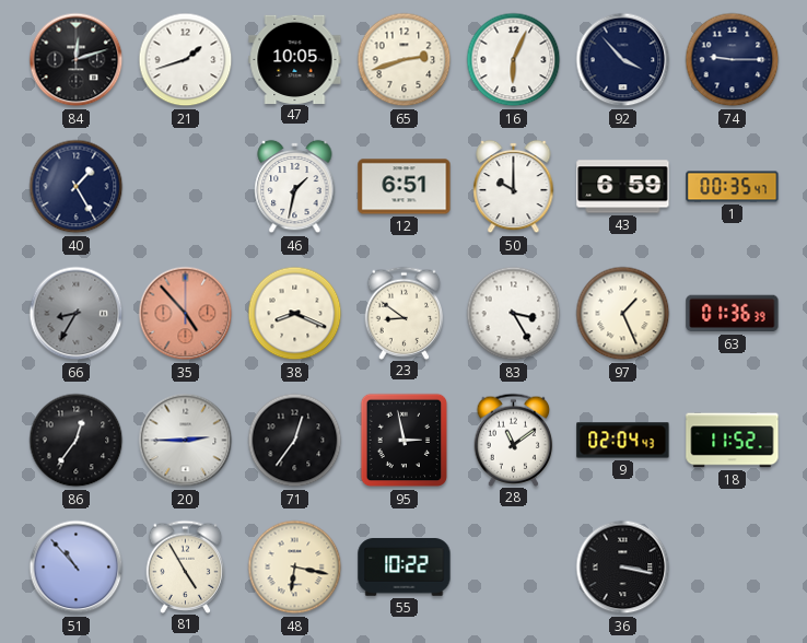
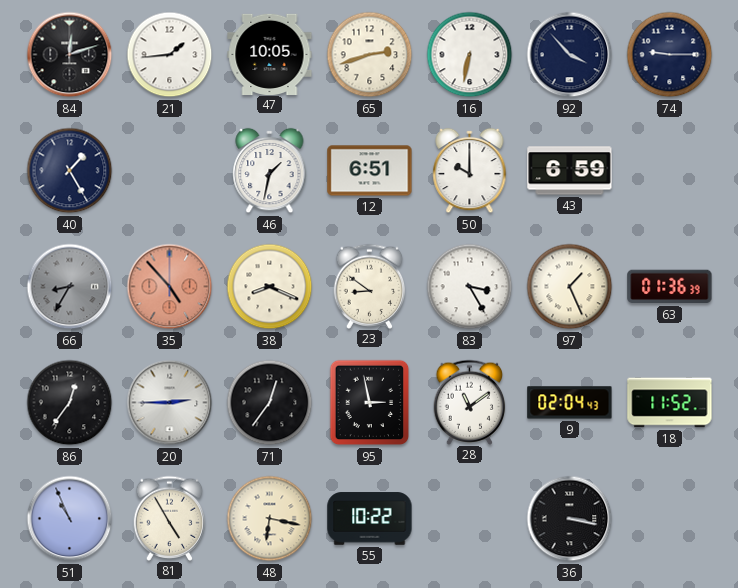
21: 1:42 -> 1:44
16: 6:04 -> 6:32
1: 00:35 -> none
51: 10:53 -> 10:56
